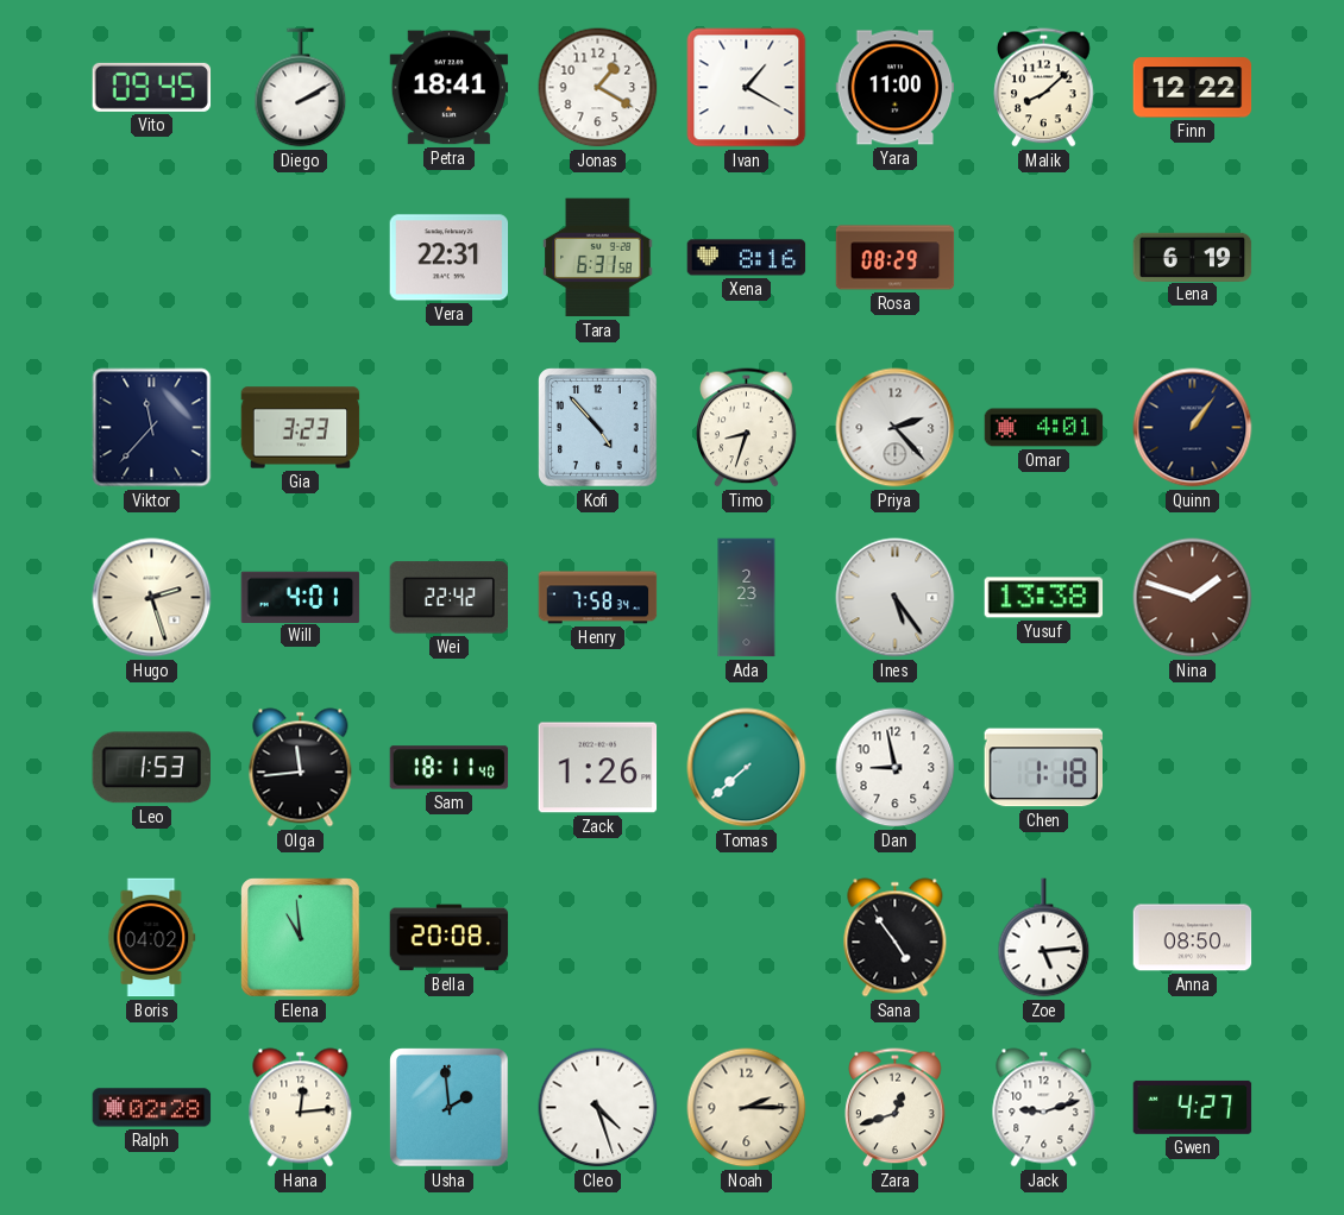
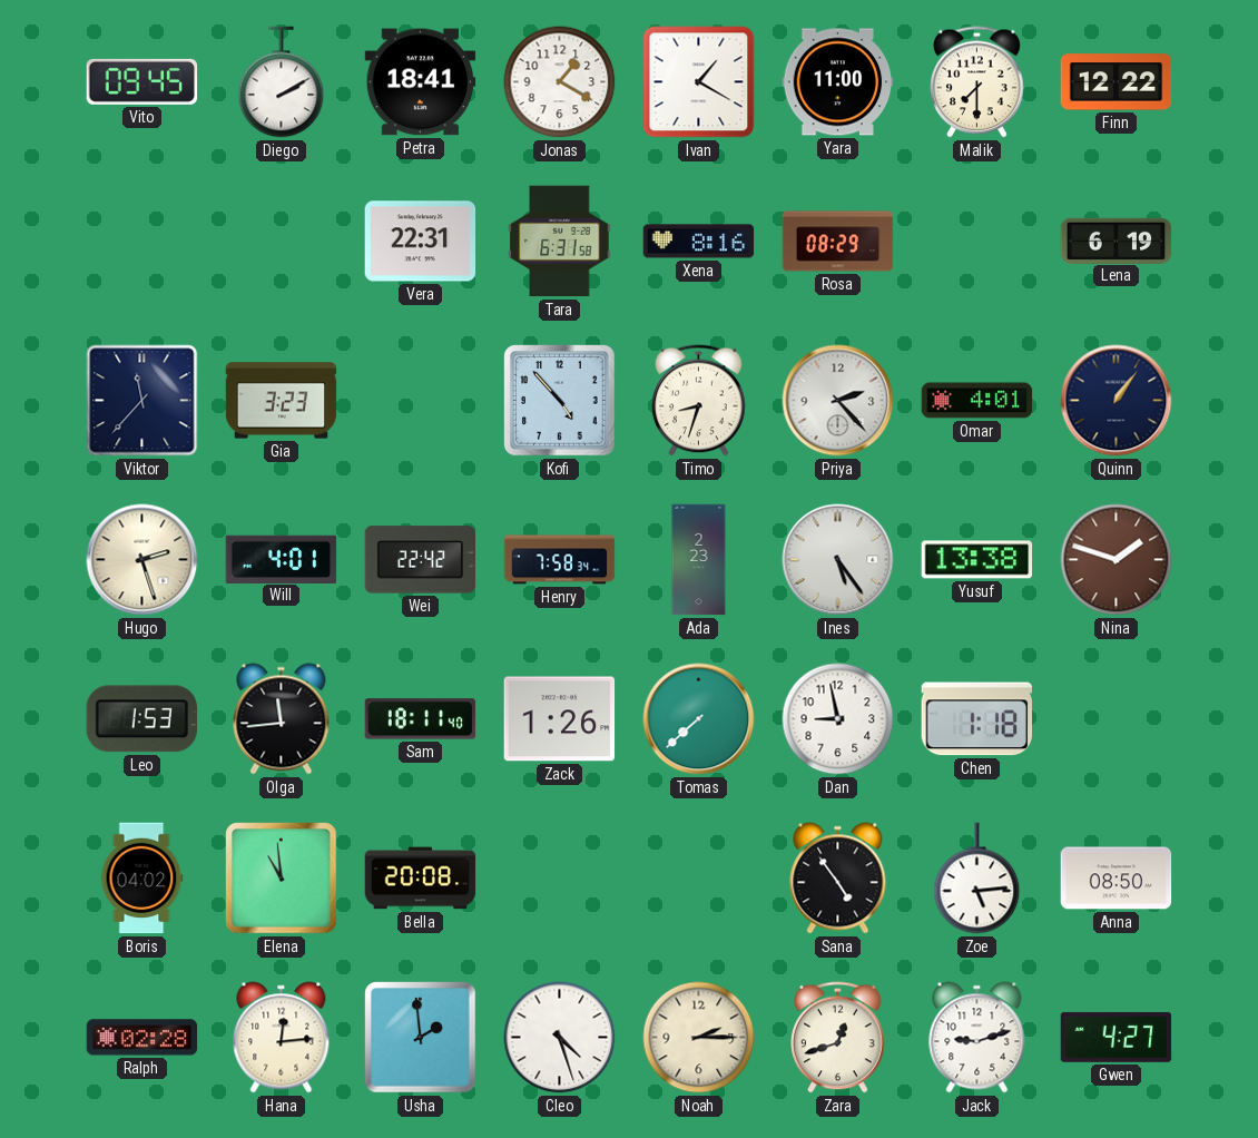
Malik: 8:08 -> 7:30
